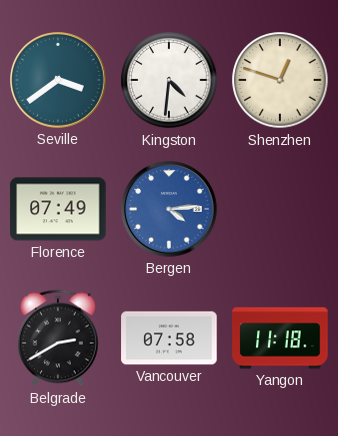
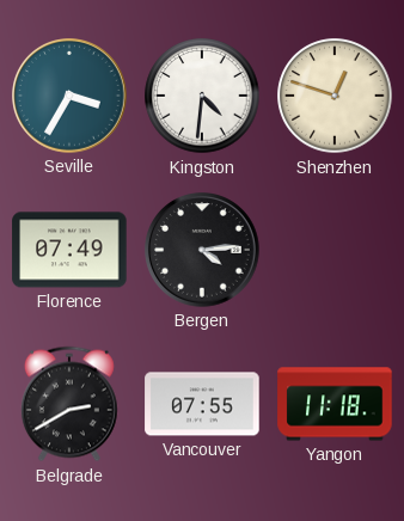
Seville: 3:39 -> 3:35
Bergen dial: blue -> black
Vancouver: 07:58 -> 07:55
